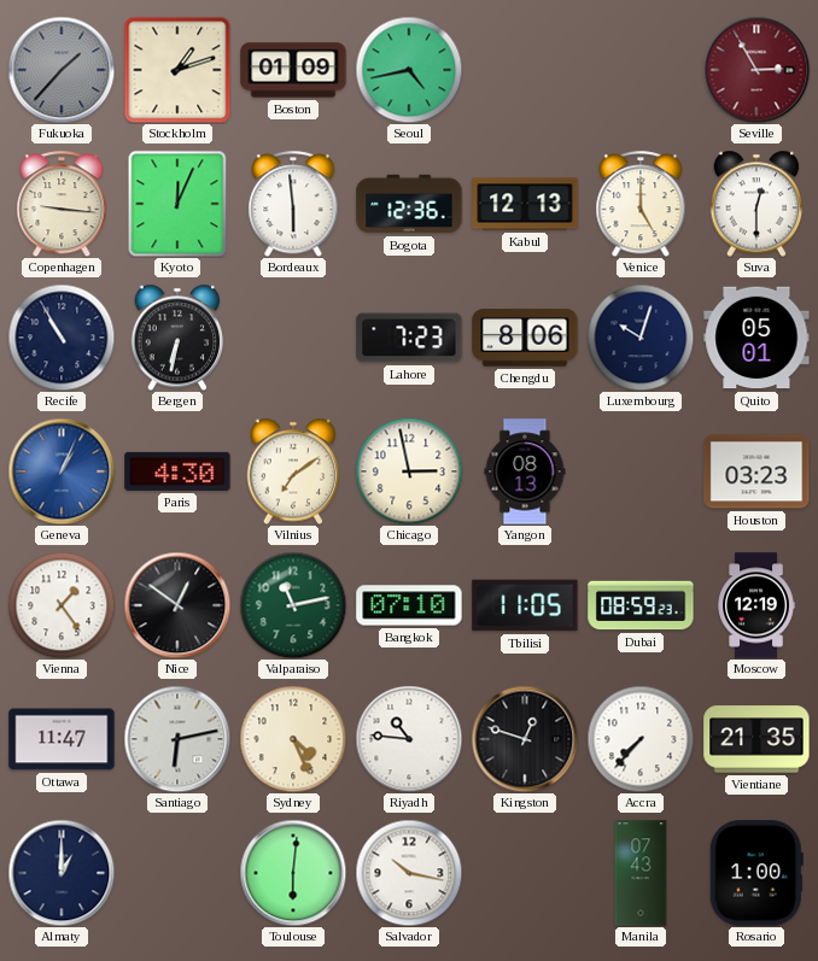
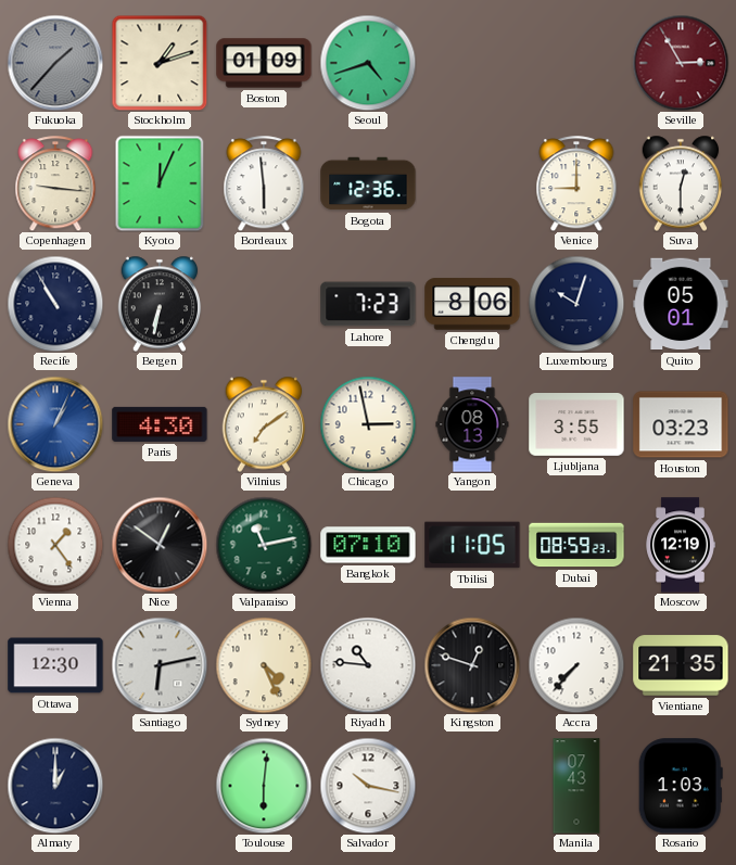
Seoul: 4:43 -> 4:42
Kabul: 12:13 -> none
Venice: 5:00 -> 9:00
Ljubljana: none -> 3:55
Ottawa: 11:47 -> 12:30
Rosario: 1:00 -> 1:03
